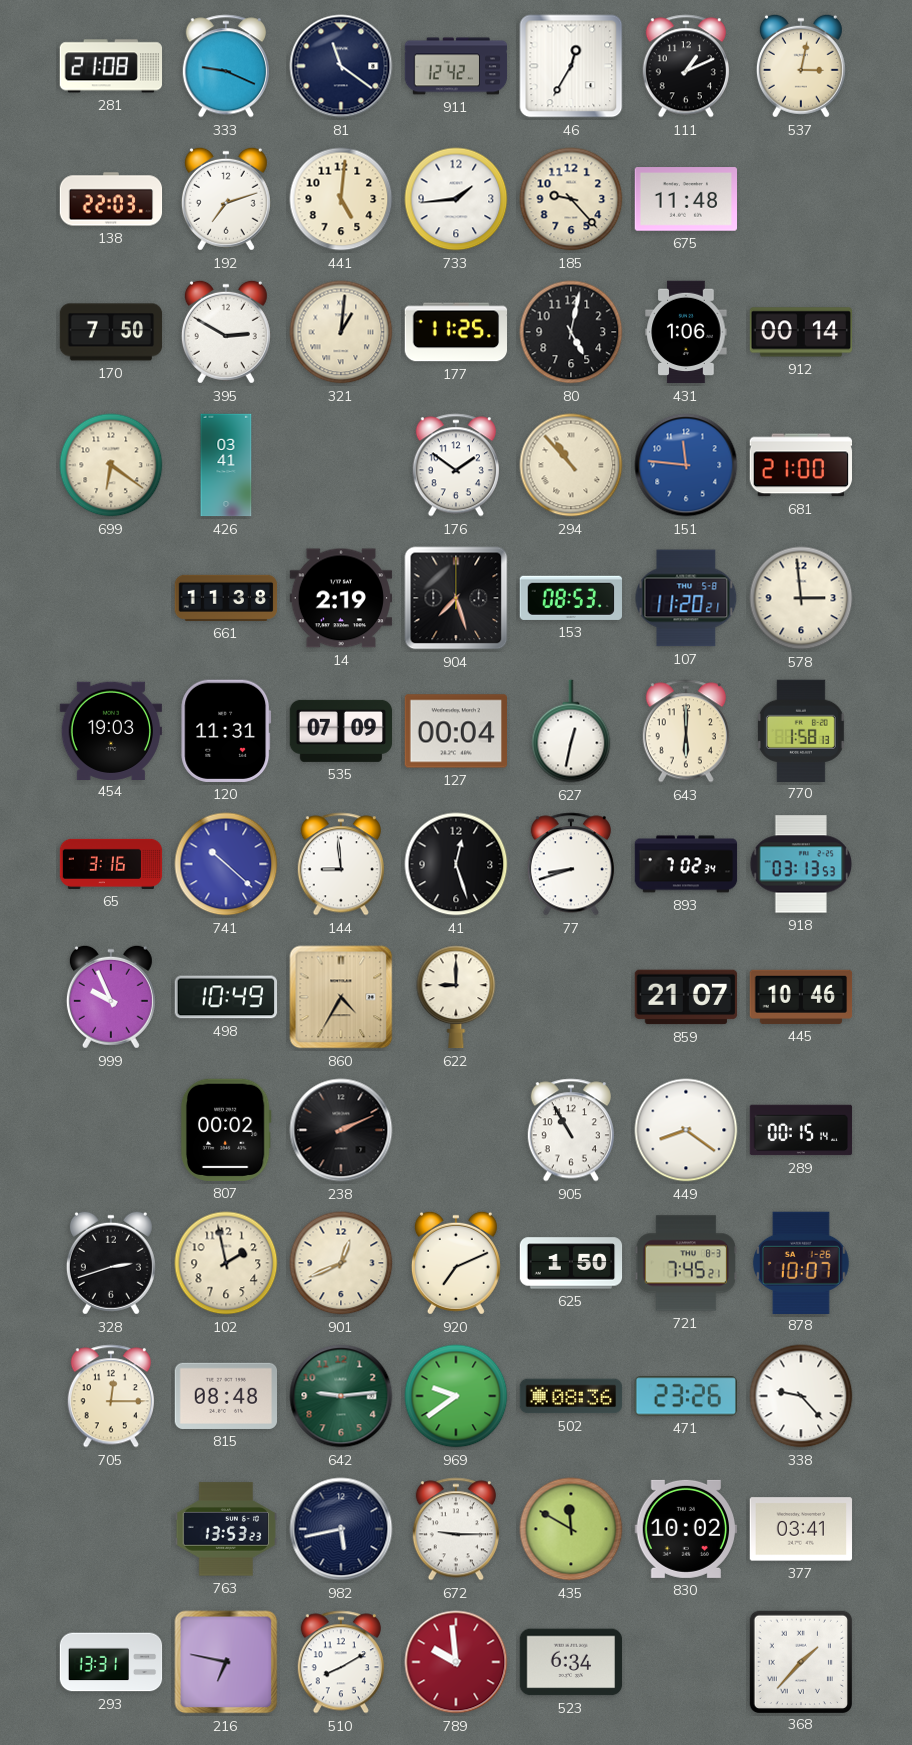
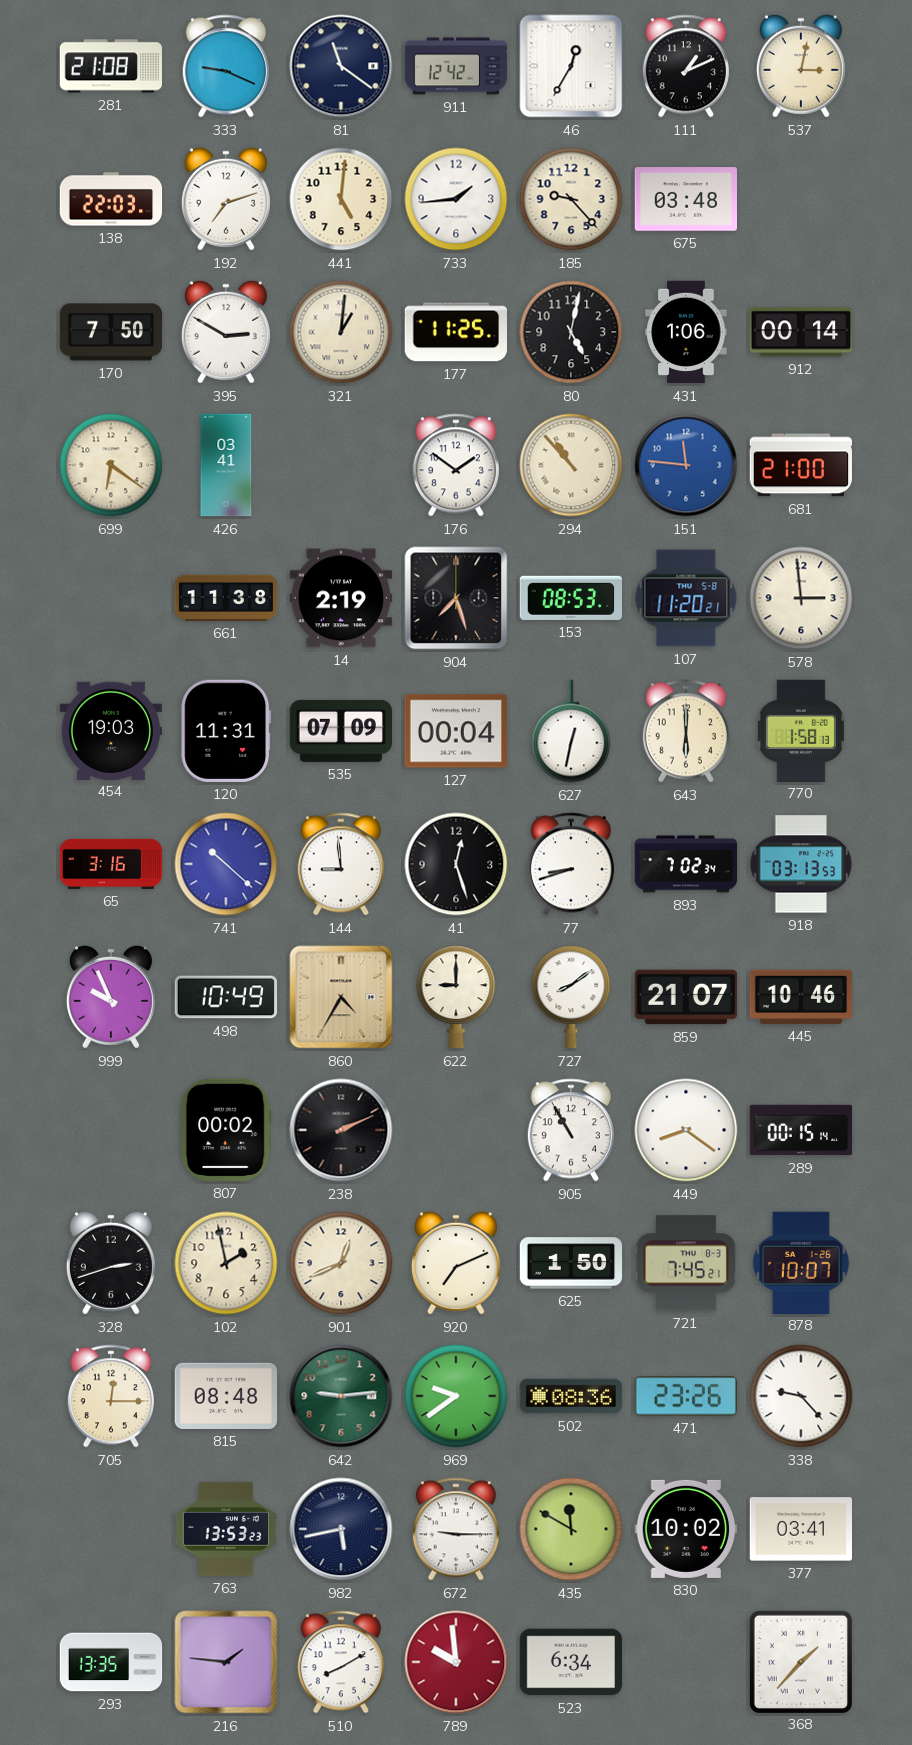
675: 11:48 -> 03:48
727: none -> 8:09
293: 13:31 -> 13:35
216: 6:47 -> 1:46
